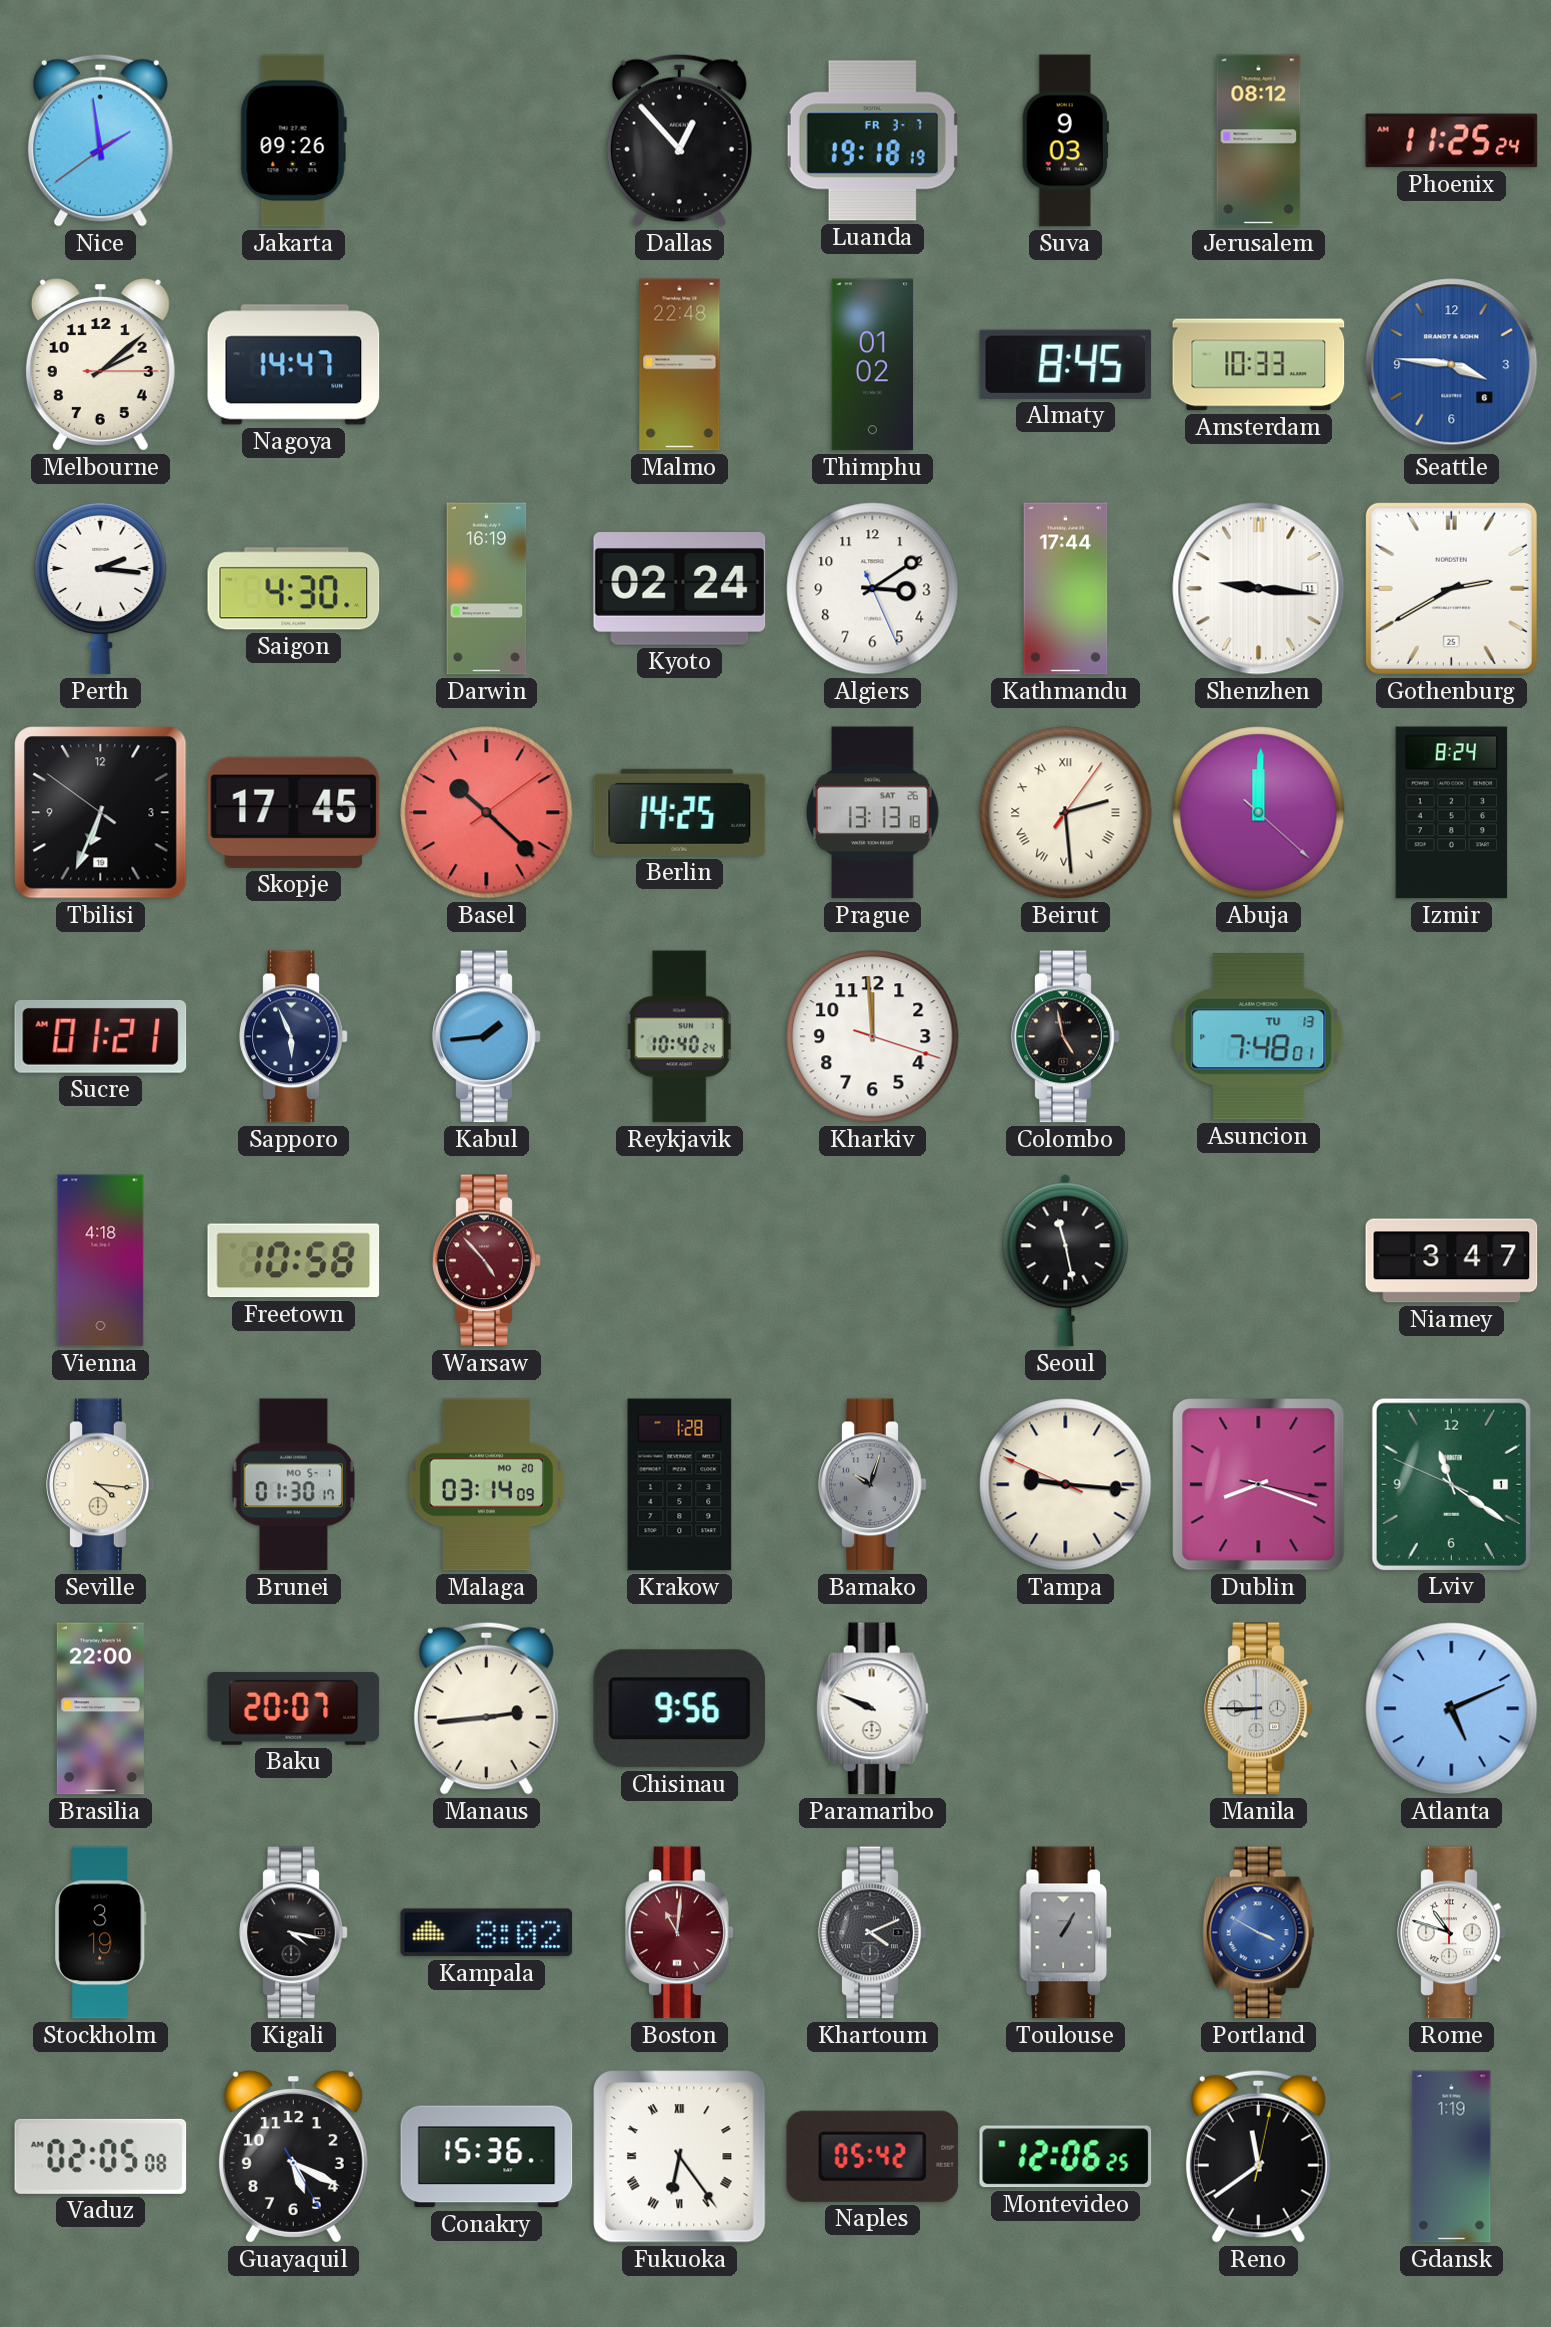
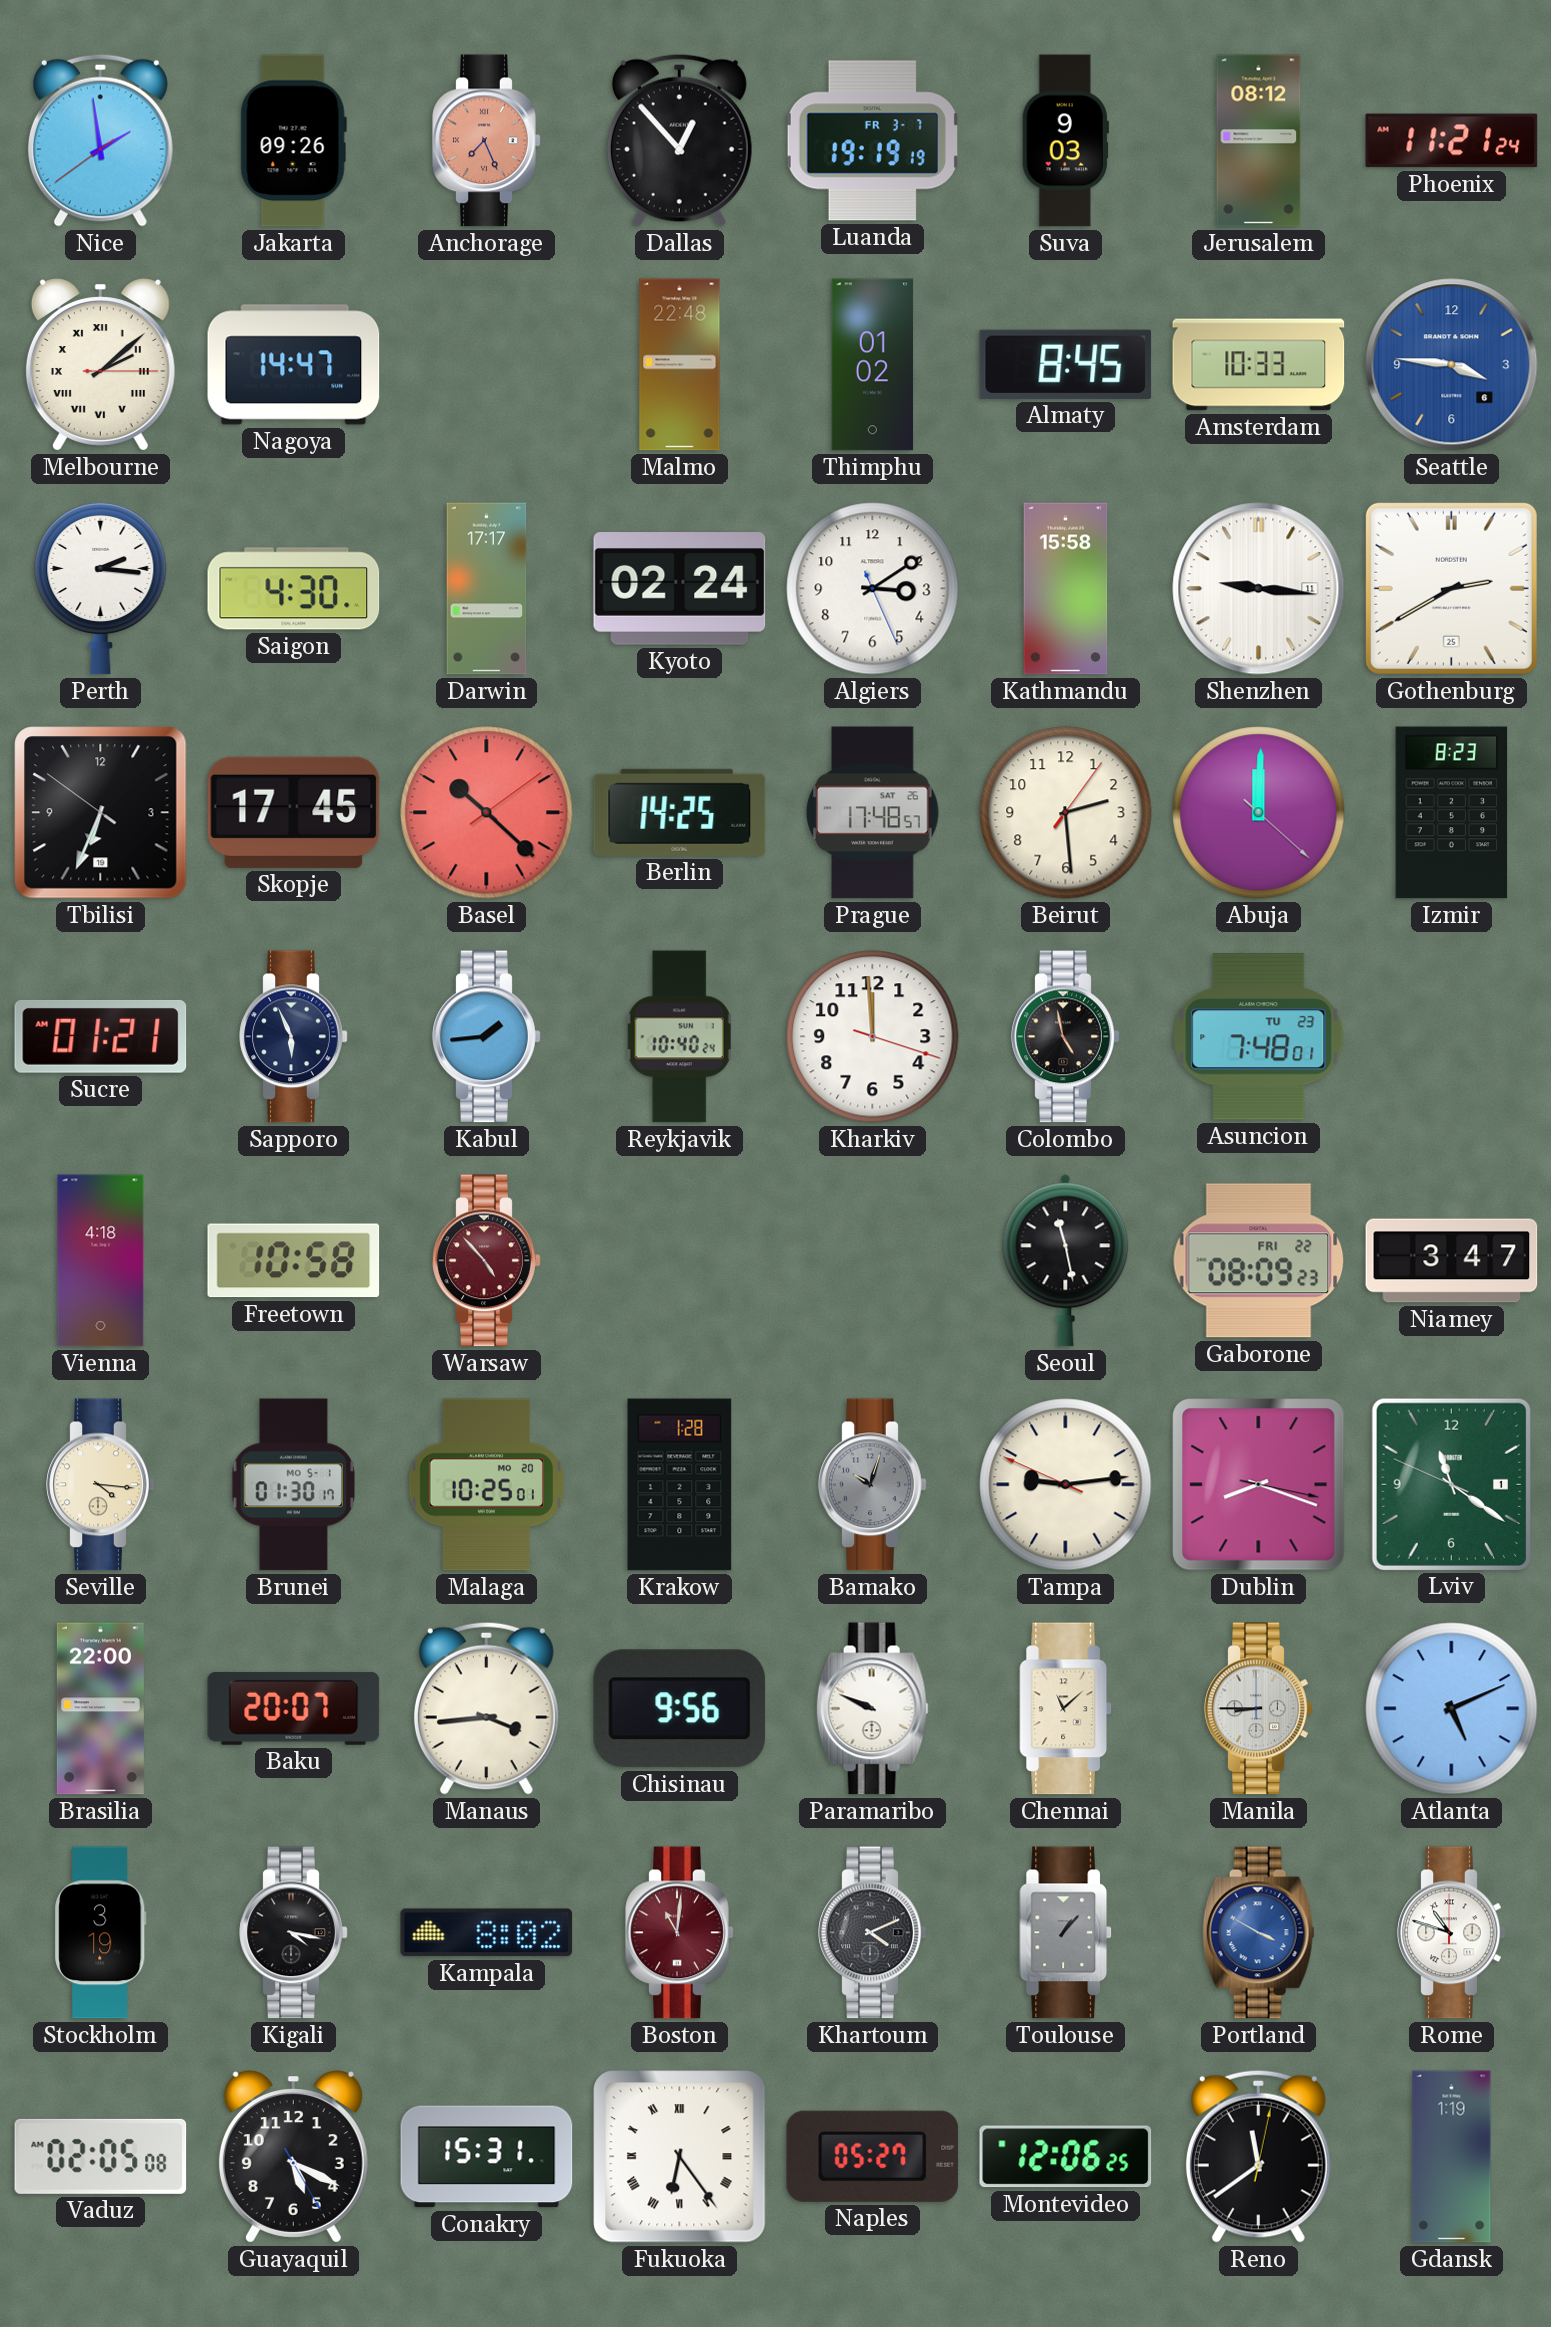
Anchorage: none -> 7:26
Luanda: 19:18 -> 19:19
Phoenix: 11:25 -> 11:21
Melbourne numerals: Arabic -> Roman
Darwin: 16:19 -> 17:17
Kathmandu: 17:44 -> 15:58
Prague: 13:13 -> 17:48
Beirut numerals: Roman -> Arabic
Izmir: 8:24 -> 8:23
Asuncion date: TU 13 -> TU 23
Gaborone: none -> 08:09
Malaga: 03:14 -> 10:25
Tampa: 9:15 -> 9:13
Manaus: 2:44 -> 3:44
Chennai: none -> 11:08
Toulouse: 1:05 -> 1:07
Conakry: 15:36 -> 15:31
Naples: 05:42 -> 05:27
